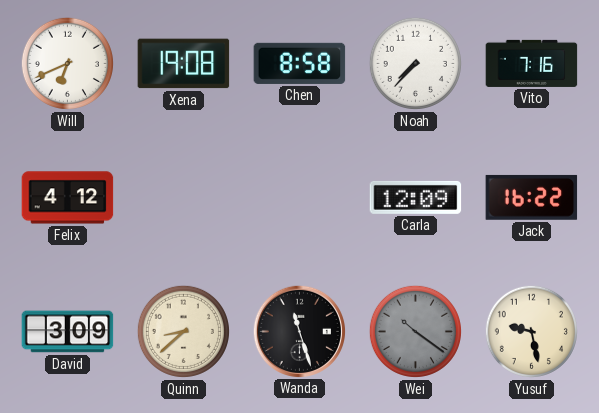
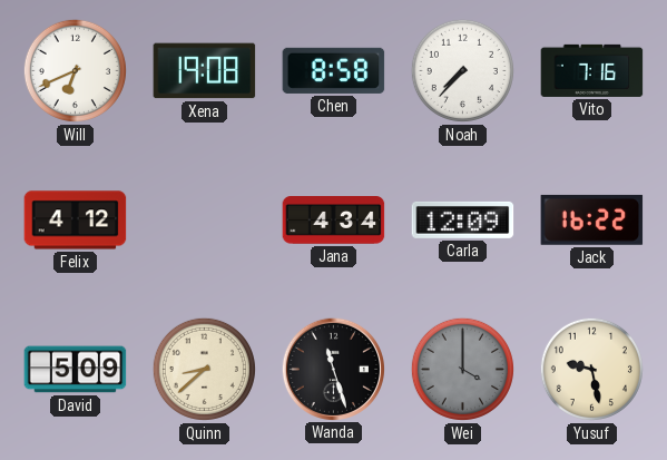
Jana: none -> 4:34
David: 3:09 -> 5:09
Wei: 10:21 -> 4:00
